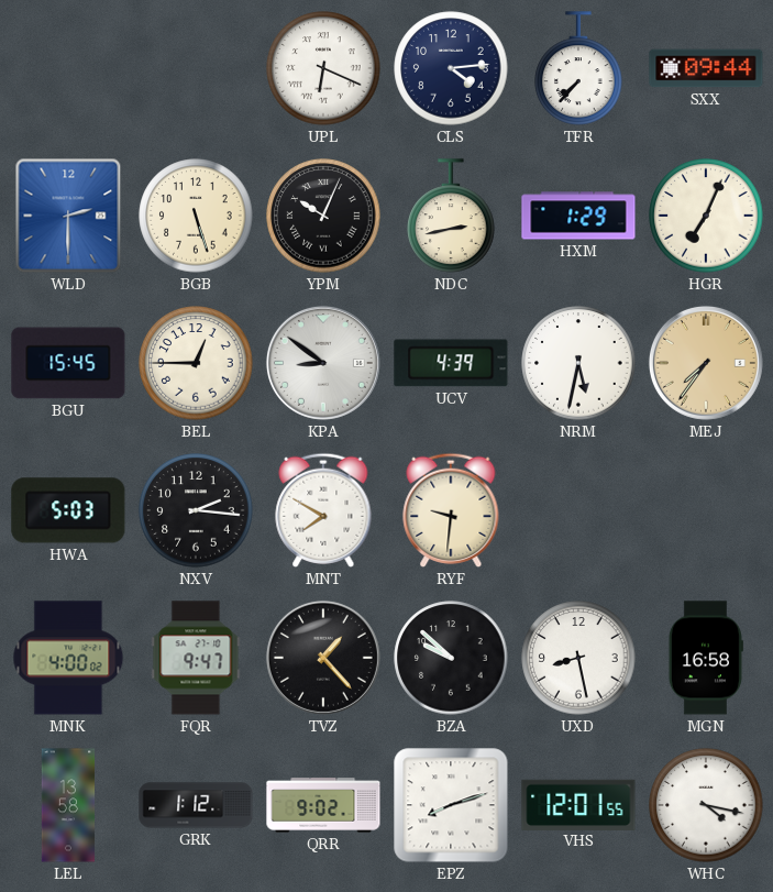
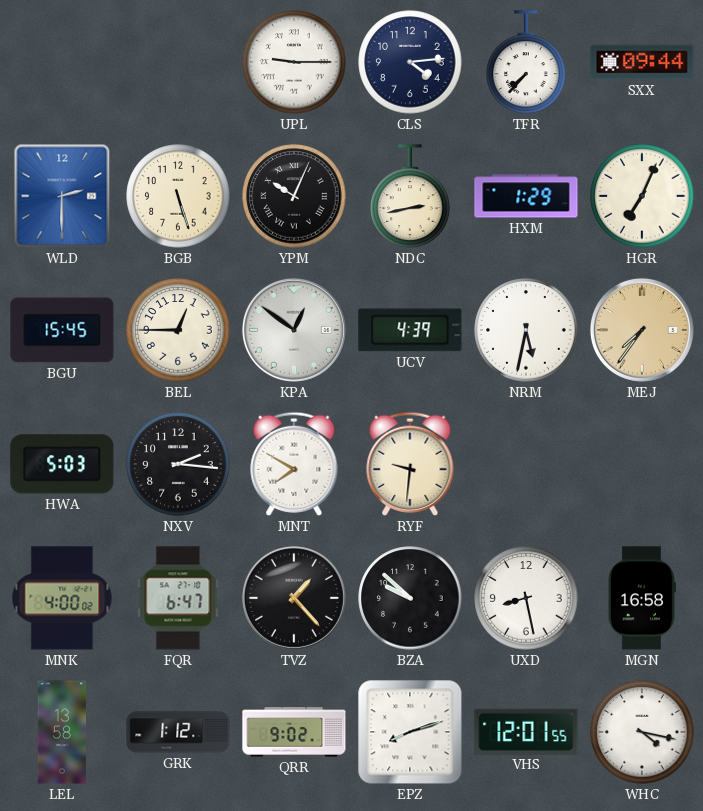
UPL: 6:19 -> 9:15
KPA: 8:51 -> 12:51
FQR: 9:47 -> 6:47
